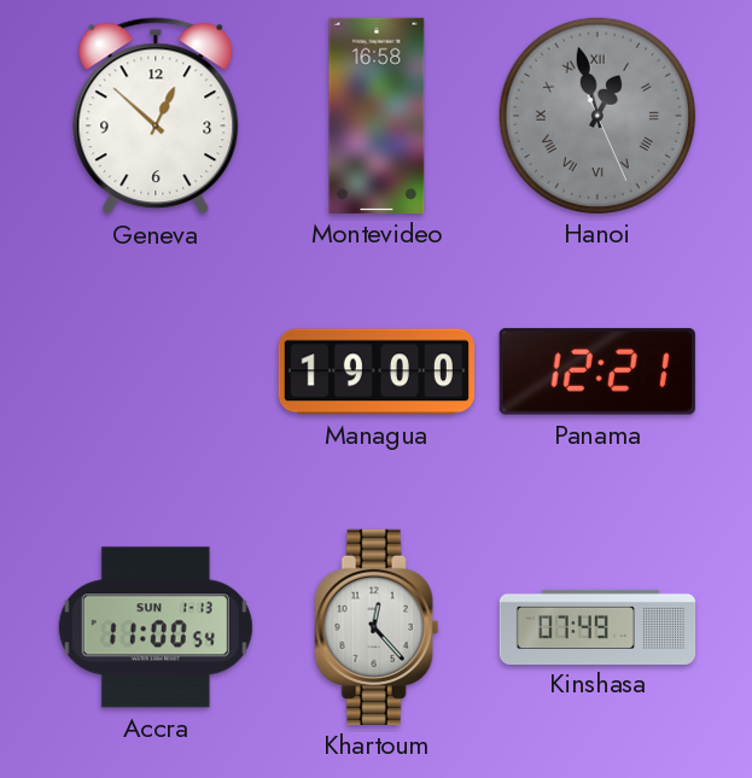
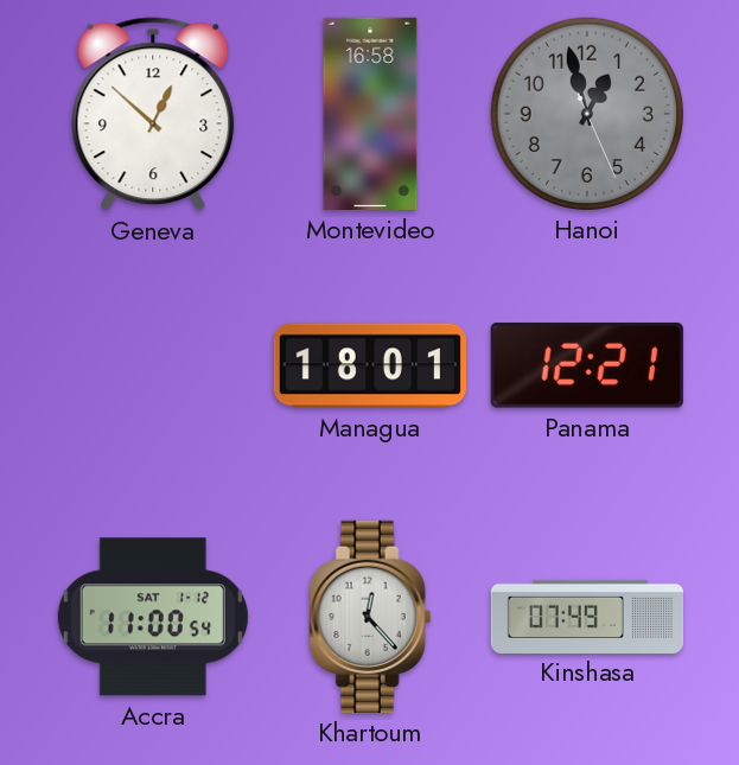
Hanoi numerals: Roman -> Arabic
Managua: 19:00 -> 18:01
Accra date: SUN 1-13 -> SAT 1-12
